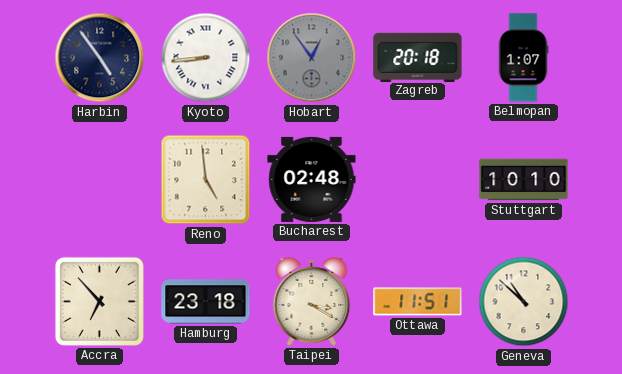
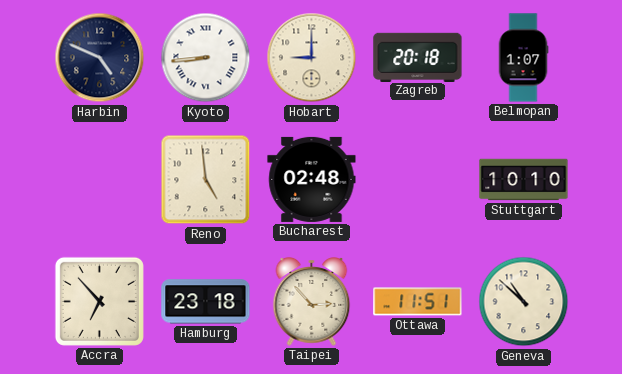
Harbin: 4:54 -> 4:49
Hobart: 12:54 -> 9:00
Hobart dial: grey -> cream
Taipei: 3:20 -> 2:53
